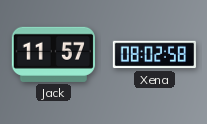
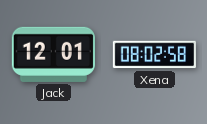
Jack: 11:57 -> 12:01
